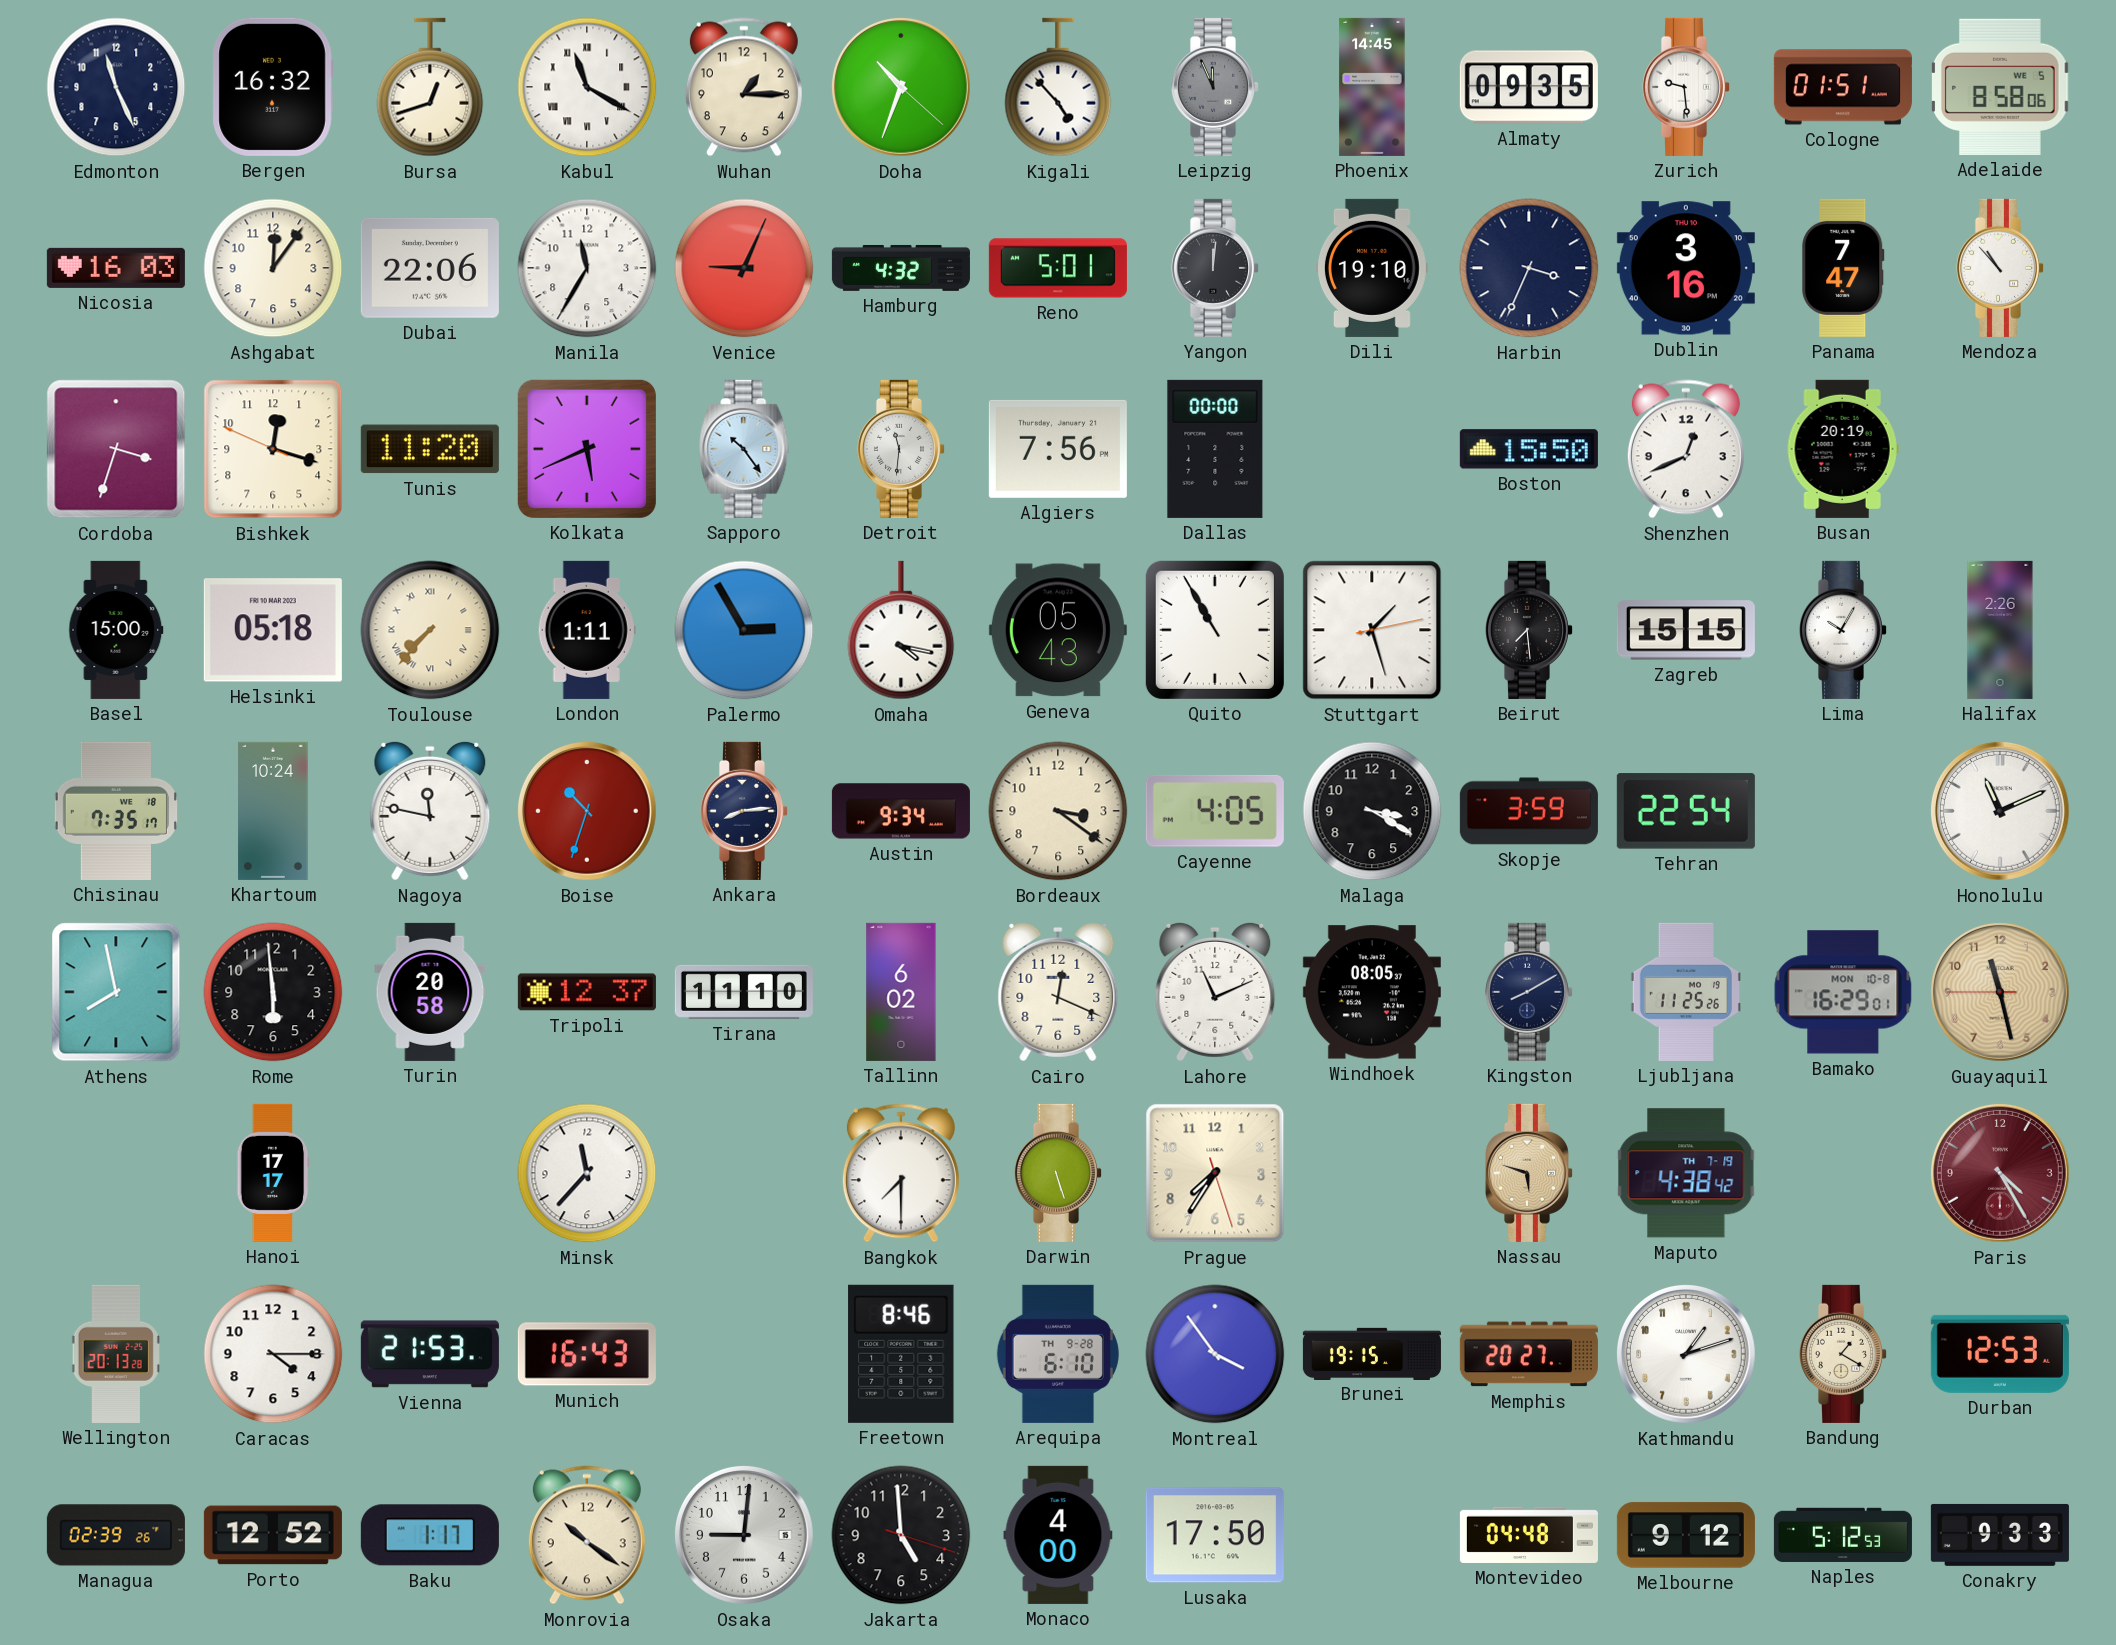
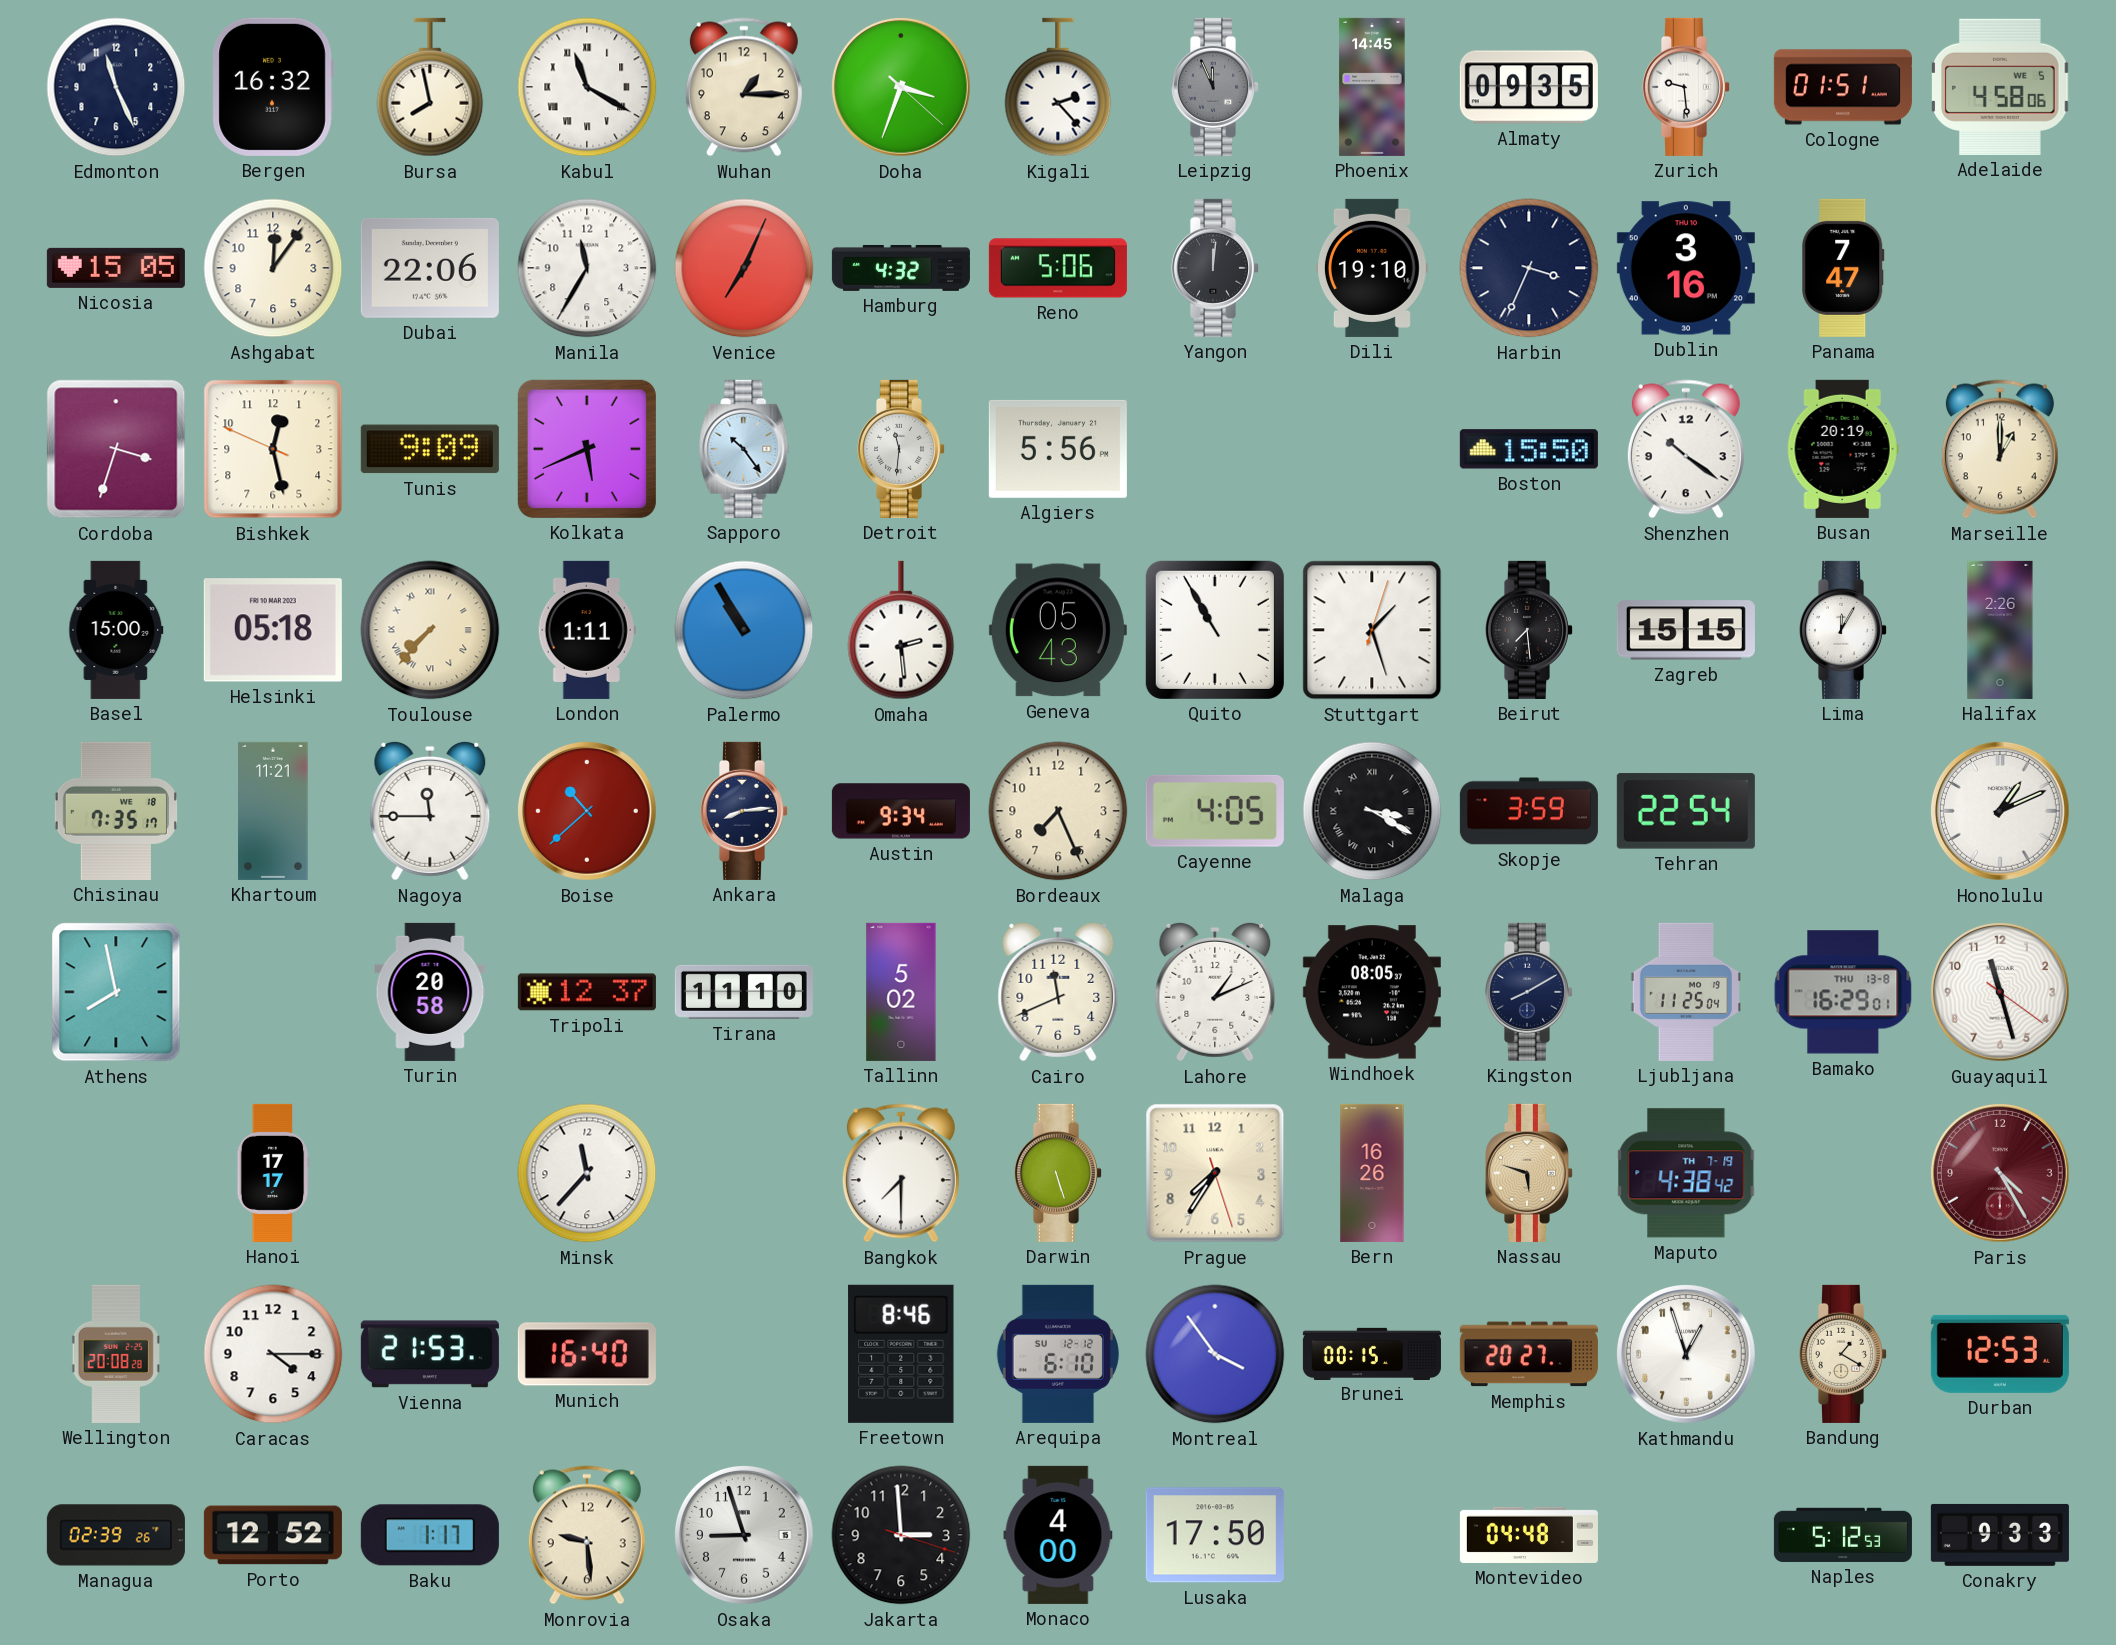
Bursa: 12:42 -> 7:58
Doha: 10:33 -> 3:33
Kigali: 4:53 -> 2:23
Adelaide: 8:58 -> 4:58
Nicosia: 16:03 -> 15:05
Venice: 9:04 -> 7:04
Reno: 5:01 -> 5:06
Mendoza: 10:53 -> none
Bishkek: 12:17 -> 12:27
Tunis: 11:20 -> 9:09
Algiers: 7:56 -> 5:56
Dallas: 00:00 -> none
Shenzhen: 12:41 -> 10:21
Marseille: none -> 1:00
Palermo: 2:55 -> 10:55
Omaha: 4:17 -> 2:29
Stuttgart: 1:27:13 -> 1:27:03
Lima: 10:05 -> 12:05
Khartoum: 10:24 -> 11:21
Nagoya: 11:47 -> 11:45
Boise: 10:33 -> 10:38
Bordeaux: 3:21 -> 7:26
Malaga numerals: Arabic -> Roman
Honolulu: 11:11 -> 1:11
Rome: 5:59 -> none
Tallinn: 6:02 -> 5:02
Cairo: 12:19 -> 11:41
Lahore: 11:11 -> 1:11
Ljubljana: 11:25:26 -> 11:25:04
Bamako date: MON 10-8 -> THU 13-8
Guayaquil: 11:27:45 -> 11:27:21
Guayaquil dial: champagne -> white
Bern: none -> 16:26
Wellington: 20:13 -> 20:08
Munich: 16:43 -> 16:40
Arequipa date: TH 9-28 -> SU 12-12
Brunei: 19:15 -> 00:15
Kathmandu: 1:12 -> 12:57
Monrovia: 10:21 -> 9:29
Osaka: 9:01 -> 8:57
Jakarta: 4:59 -> 2:59
Melbourne: 9:12 -> none
